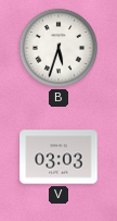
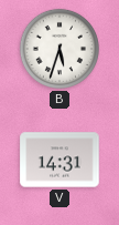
V: 03:03 -> 14:31
